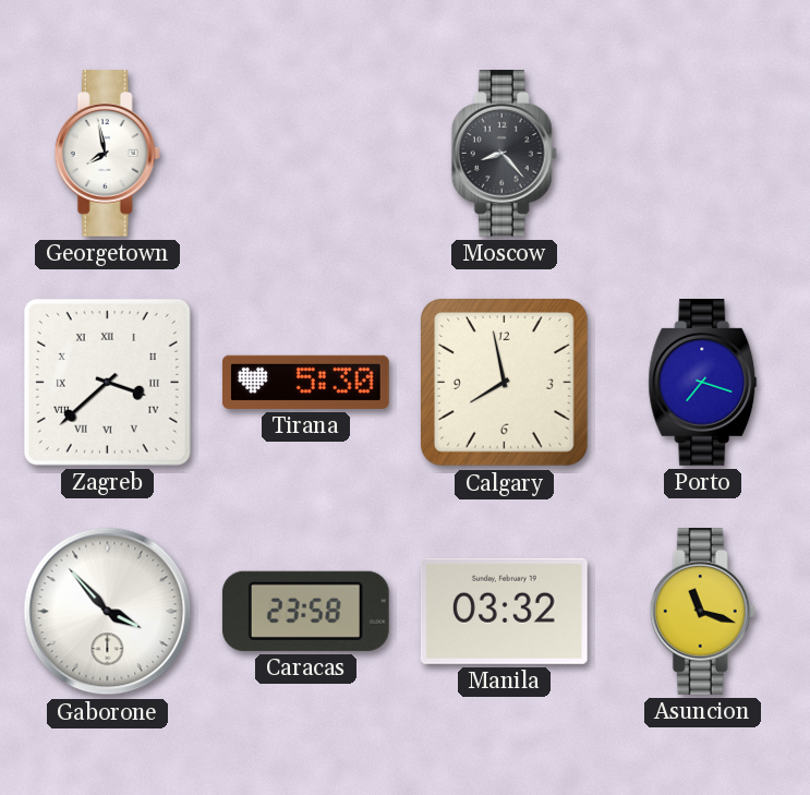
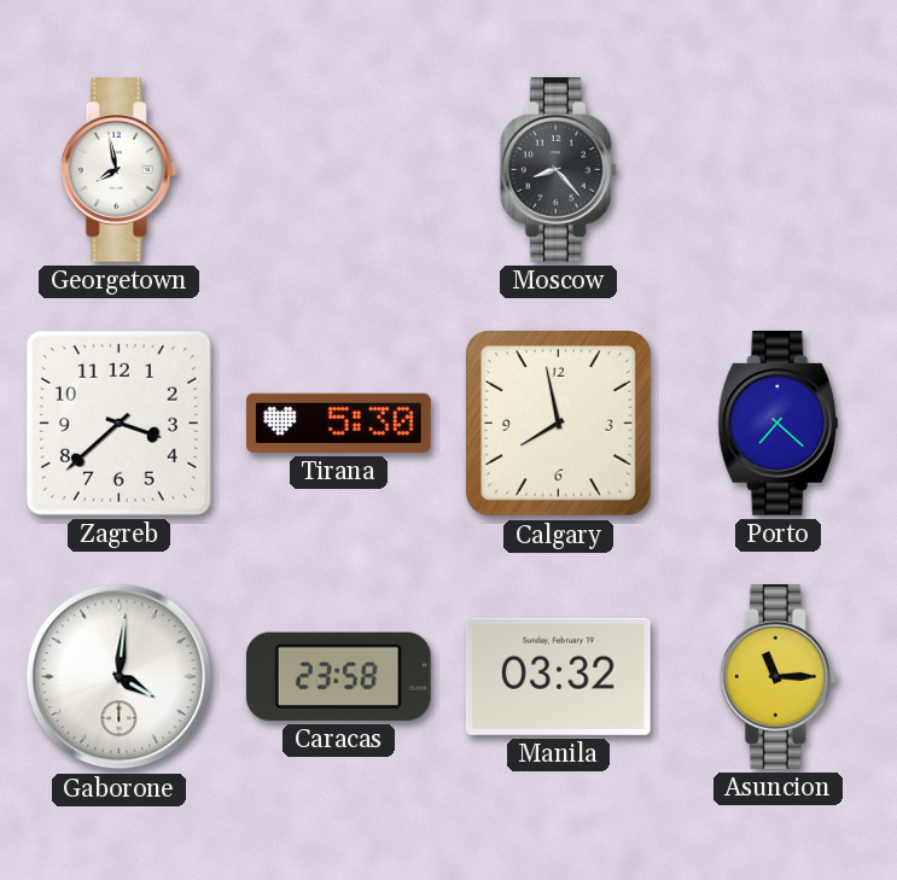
Zagreb numerals: Roman -> Arabic
Porto: 7:18 -> 7:22
Gaborone: 3:53 -> 4:01
Asuncion: 11:18 -> 11:15
